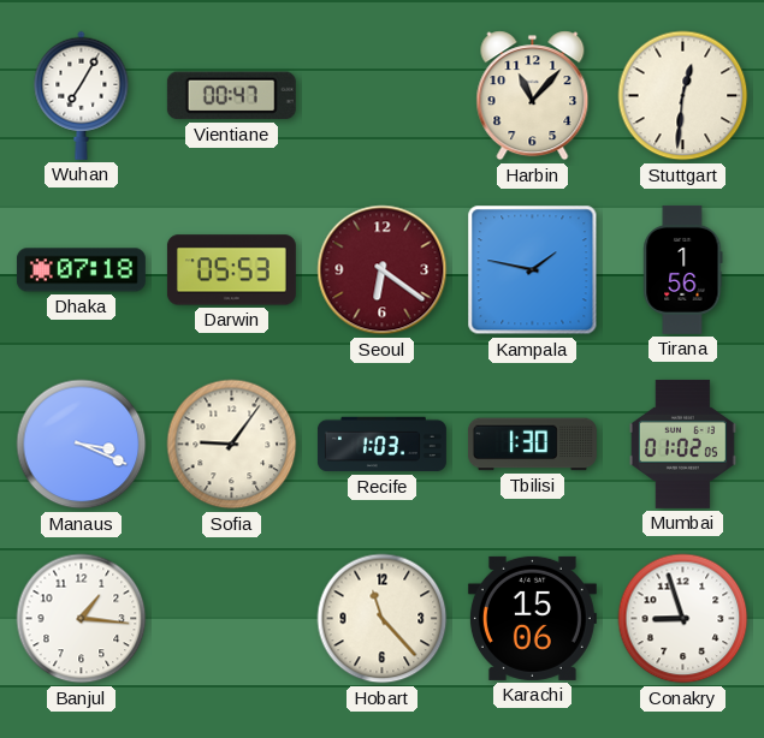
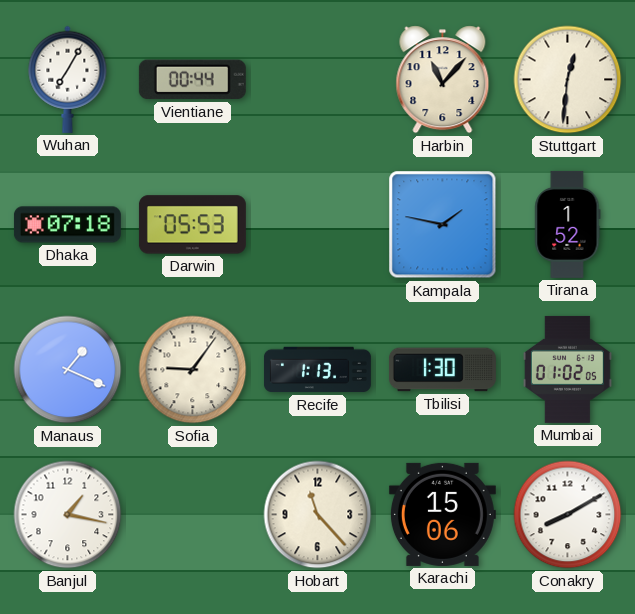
Vientiane: 00:47 -> 00:44
Seoul: 6:21 -> none
Tirana: 1:56 -> 1:52
Manaus: 3:19 -> 1:19
Recife: 1:03 -> 1:13
Banjul: 1:16 -> 1:17
Conakry: 8:57 -> 8:10
